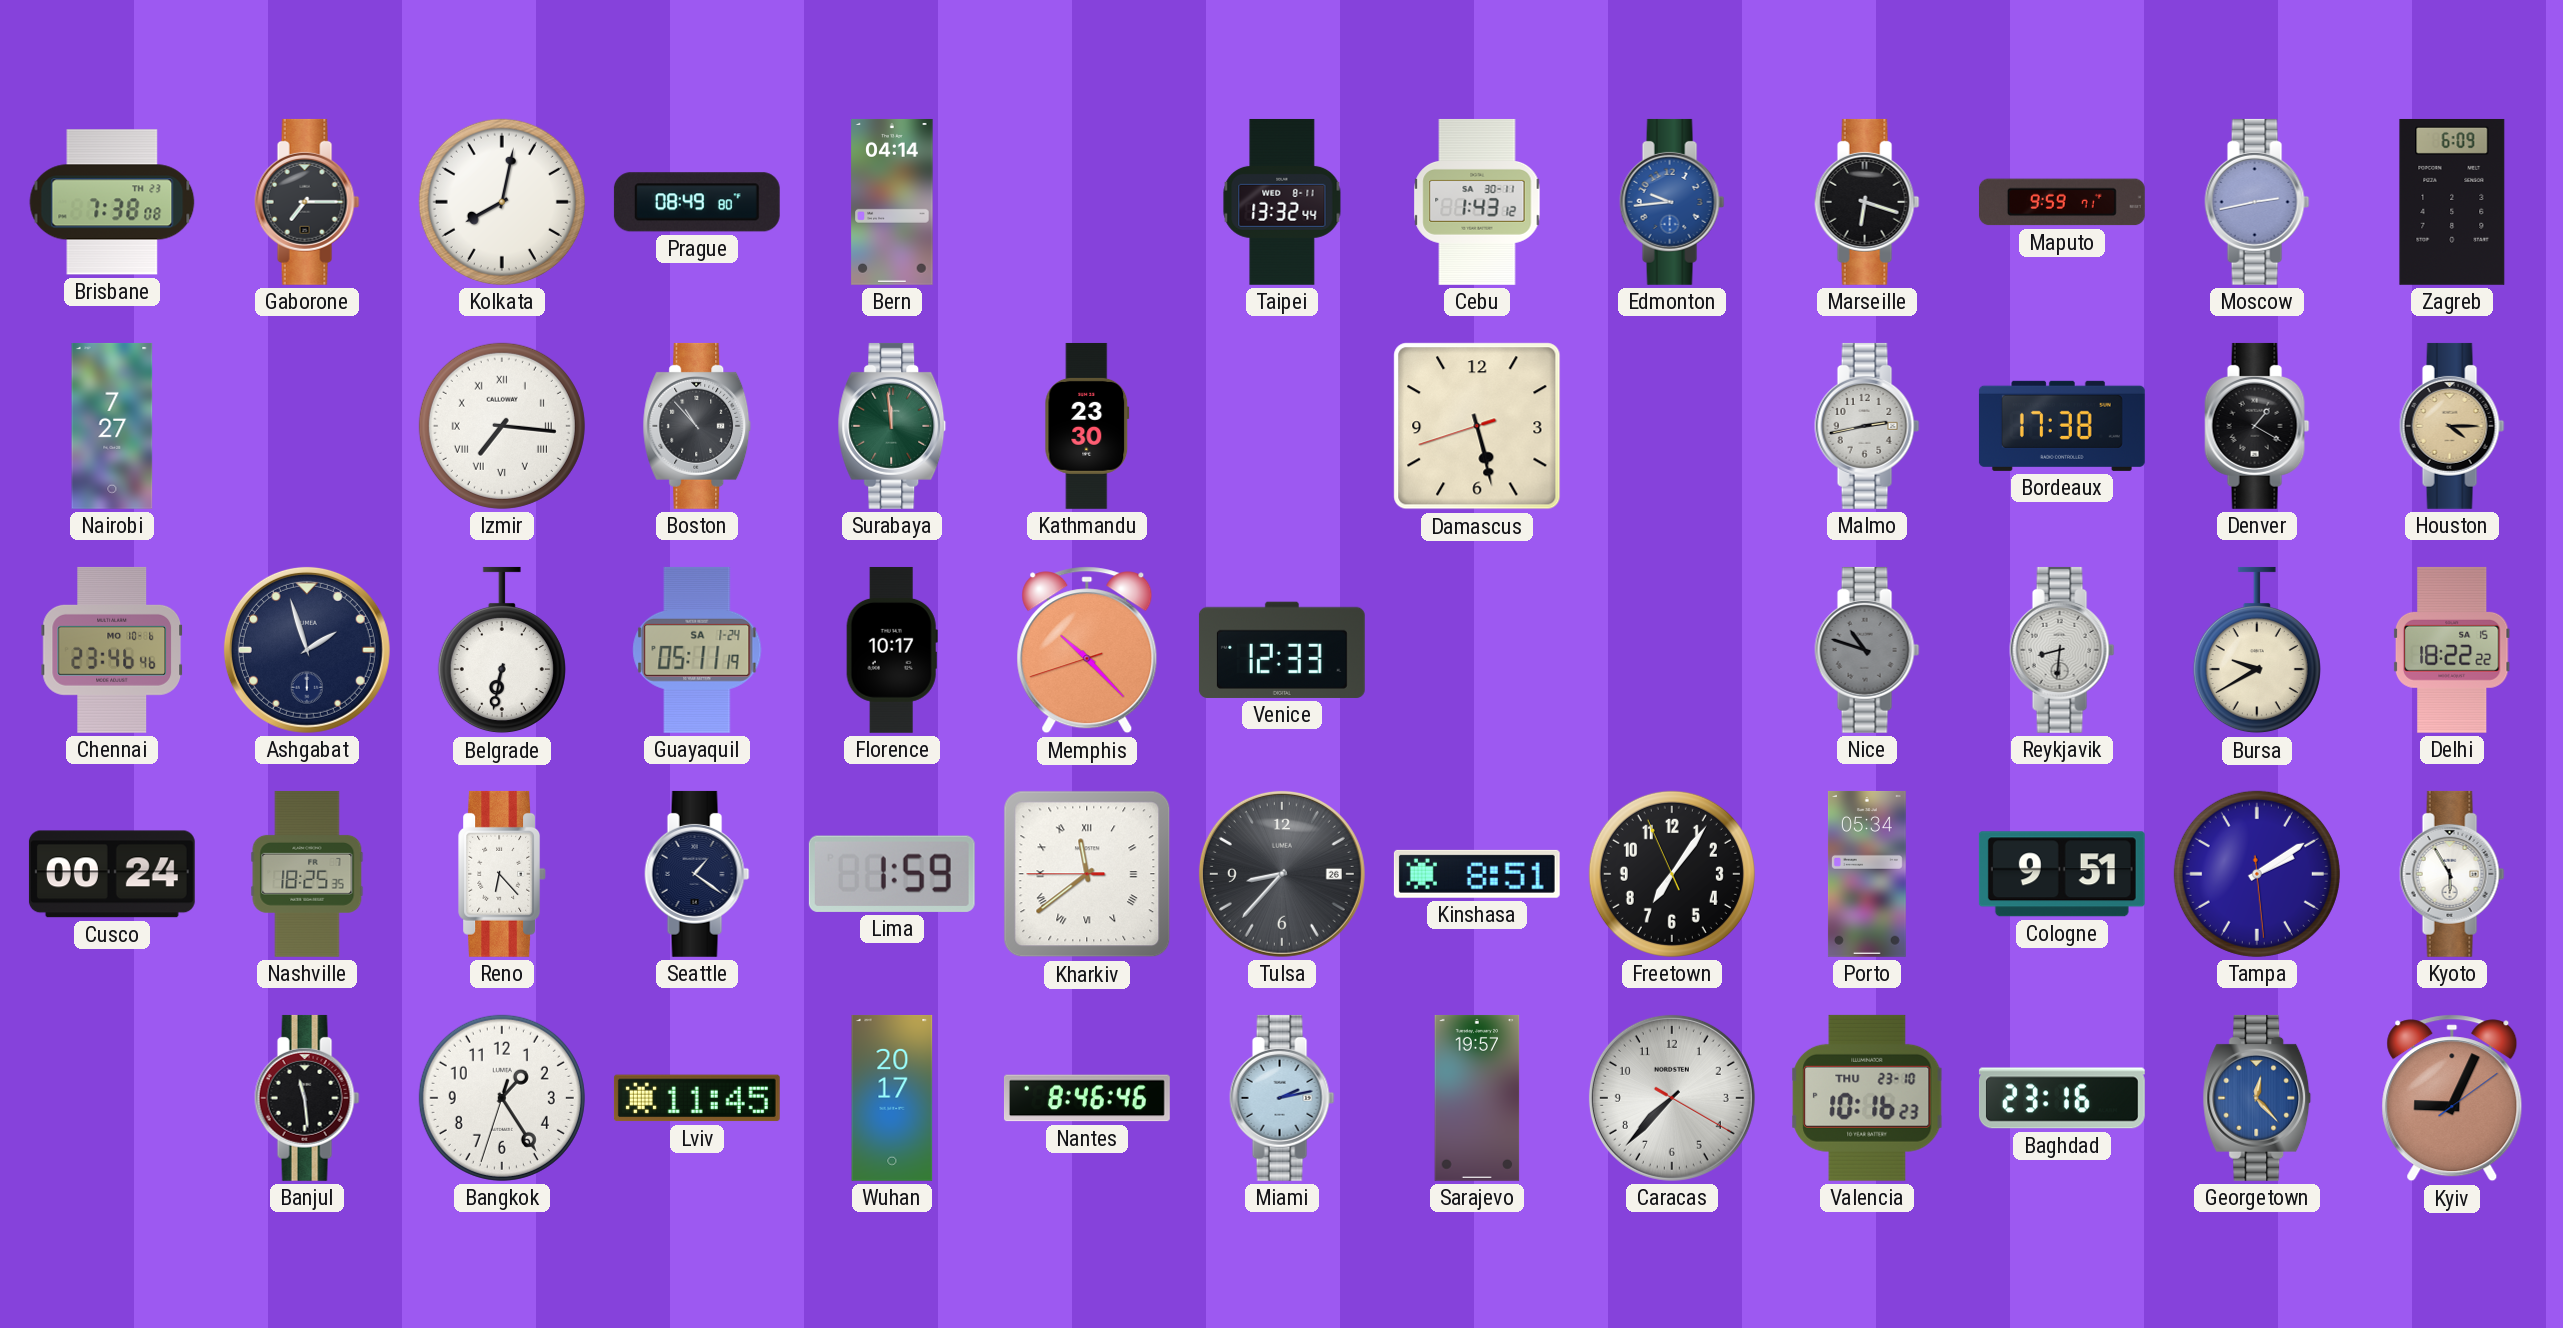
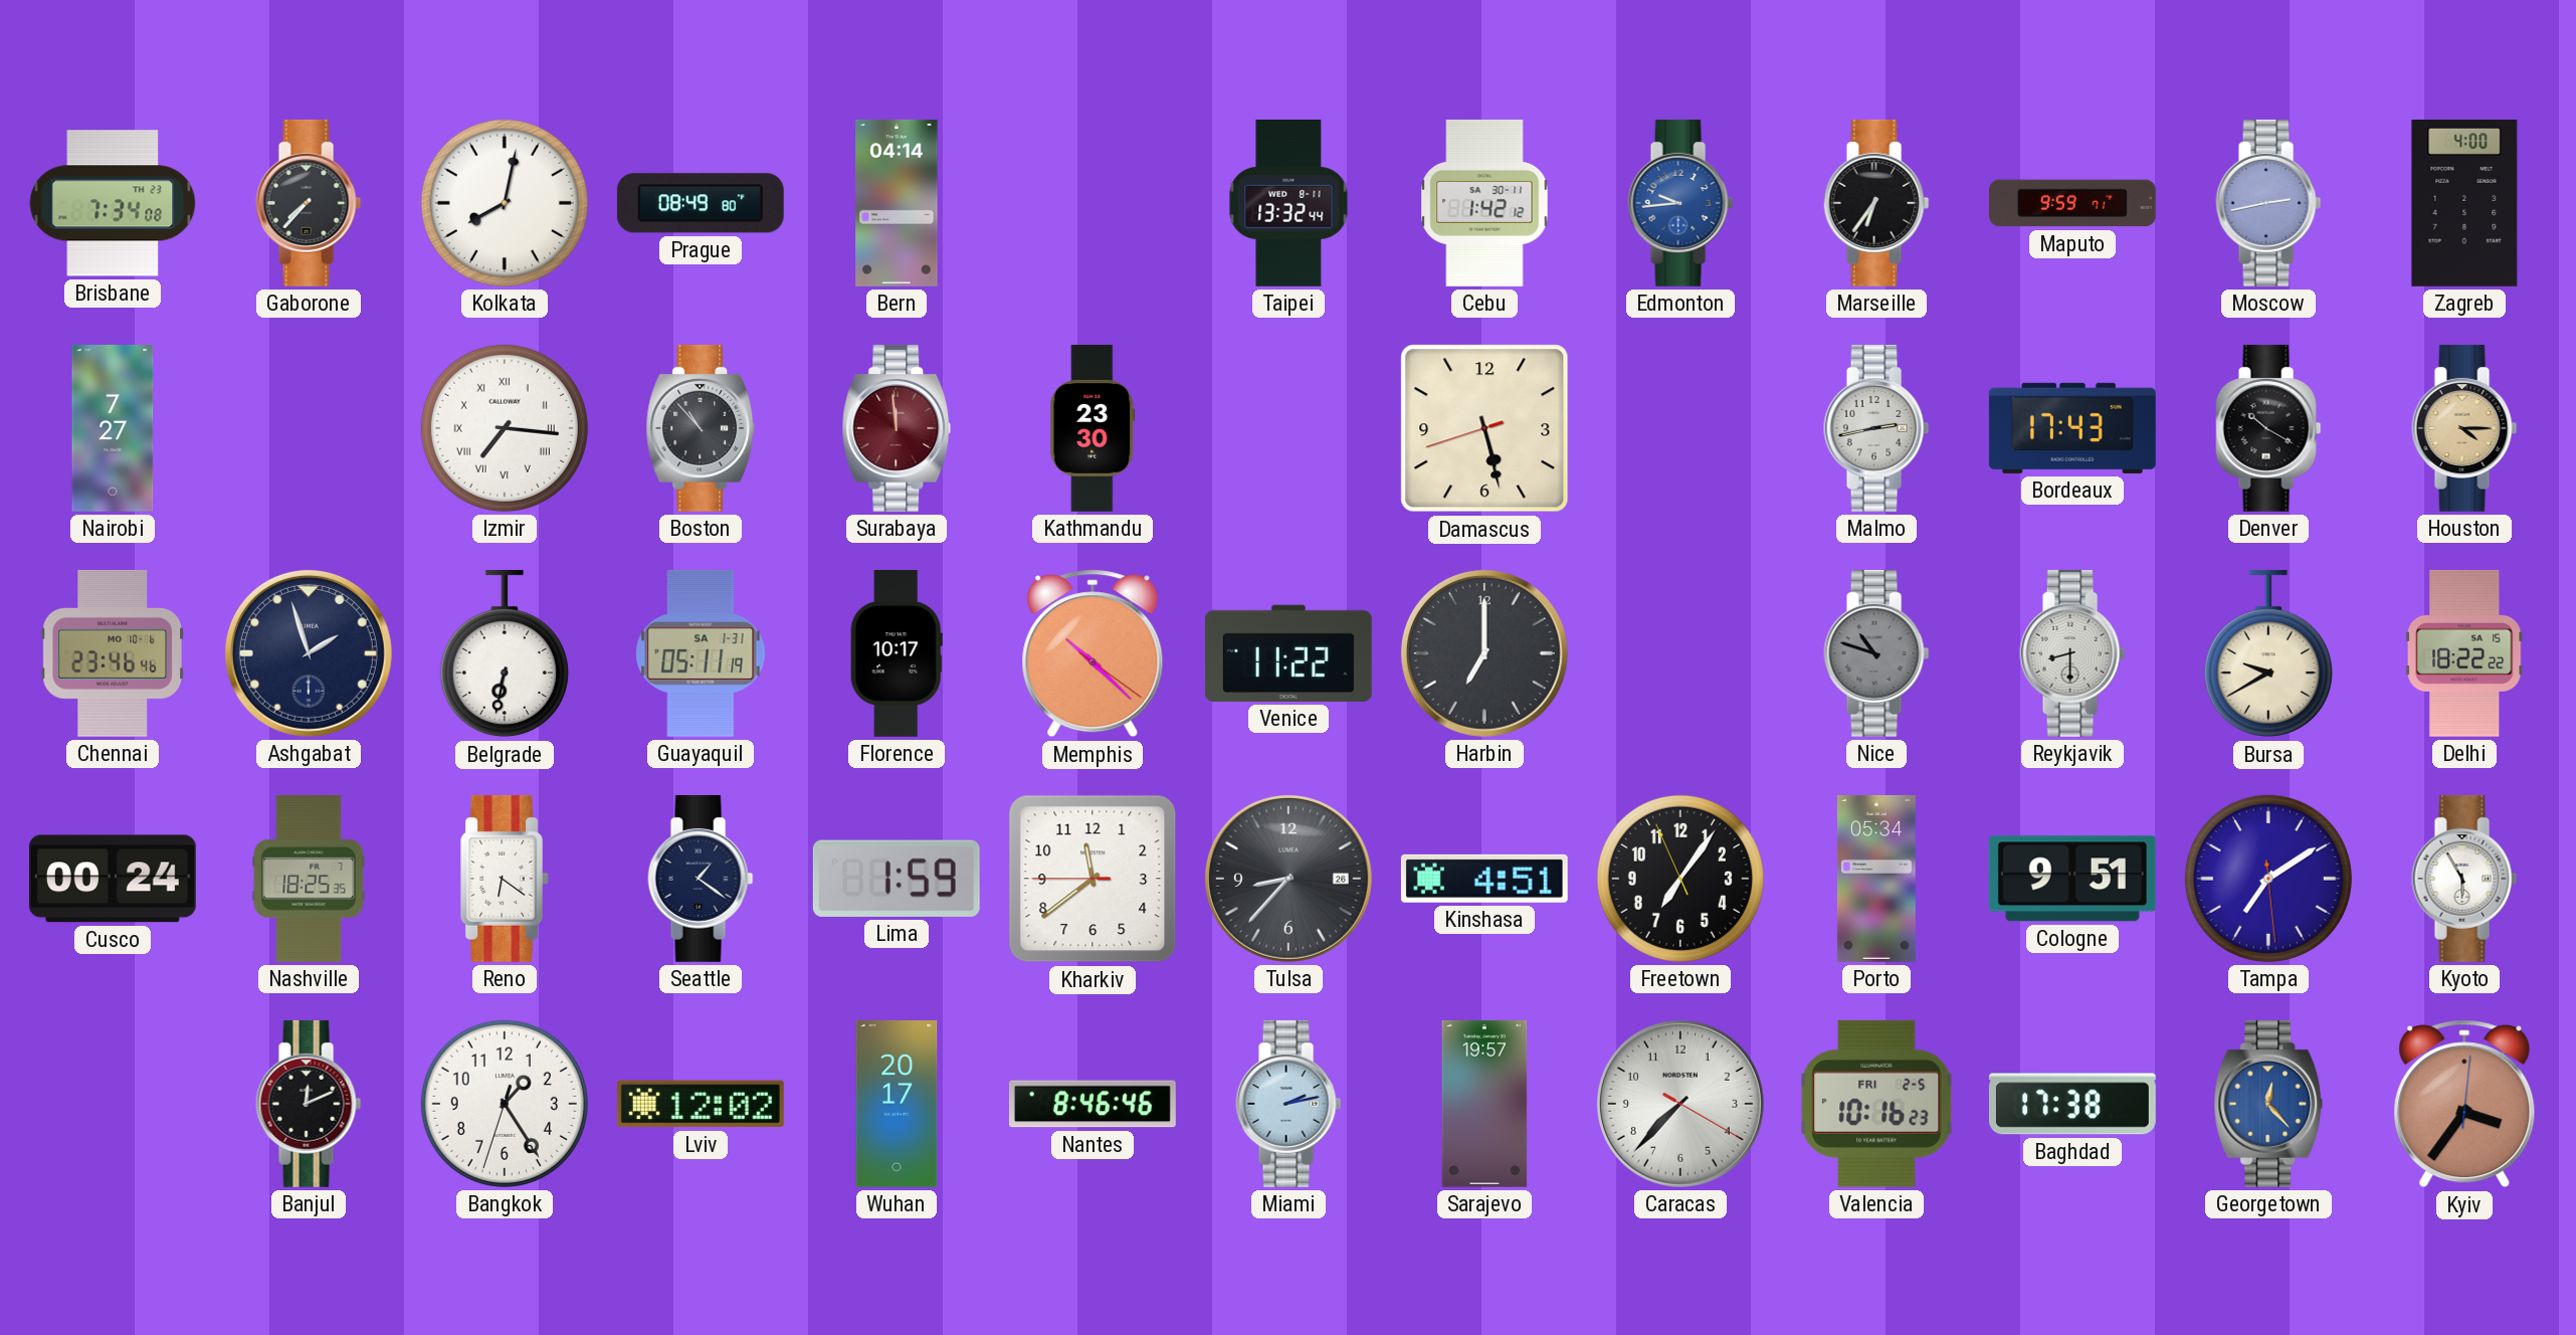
Brisbane: 7:38 -> 7:34
Gaborone: 7:15 -> 7:37
Cebu: 1:43 -> 1:42
Marseille: 6:18 -> 6:36
Zagreb: 6:09 -> 4:00
Surabaya dial: green -> burgundy
Bordeaux: 17:38 -> 17:43
Denver: 1:20 -> 10:20
Guayaquil date: SA 1-24 -> SA 1-31
Memphis: 10:22:42 -> 10:22:21
Venice: 12:33 -> 11:22
Harbin: none -> 7:00
Reykjavik: 8:31 -> 8:30
Reno: 6:23 -> 6:21
Kharkiv numerals: Roman -> Arabic
Kinshasa: 8:51 -> 4:51
Tampa: 2:09 -> 7:09
Banjul: 11:29 -> 12:11
Lviv: 11:45 -> 12:02
Valencia date: THU 23-10 -> FRI 2-5
Baghdad: 23:16 -> 17:38
Kyiv: 9:04 -> 3:36
